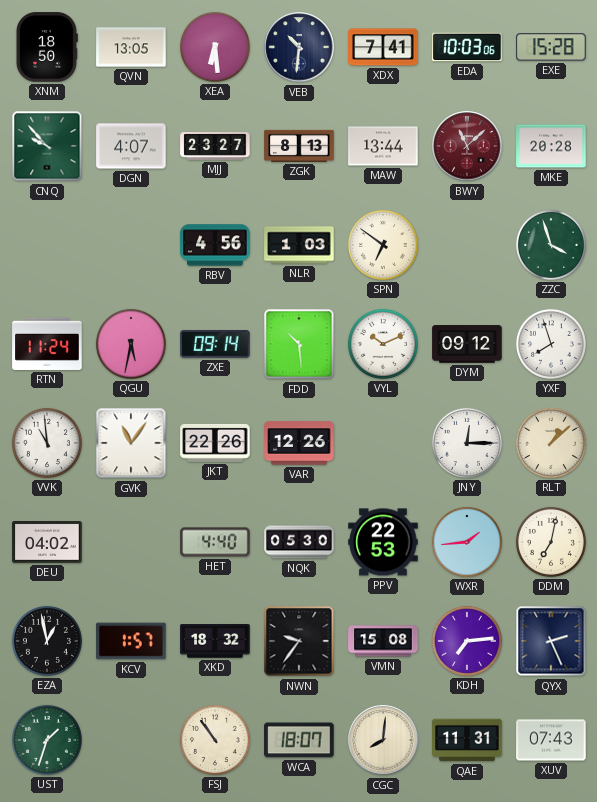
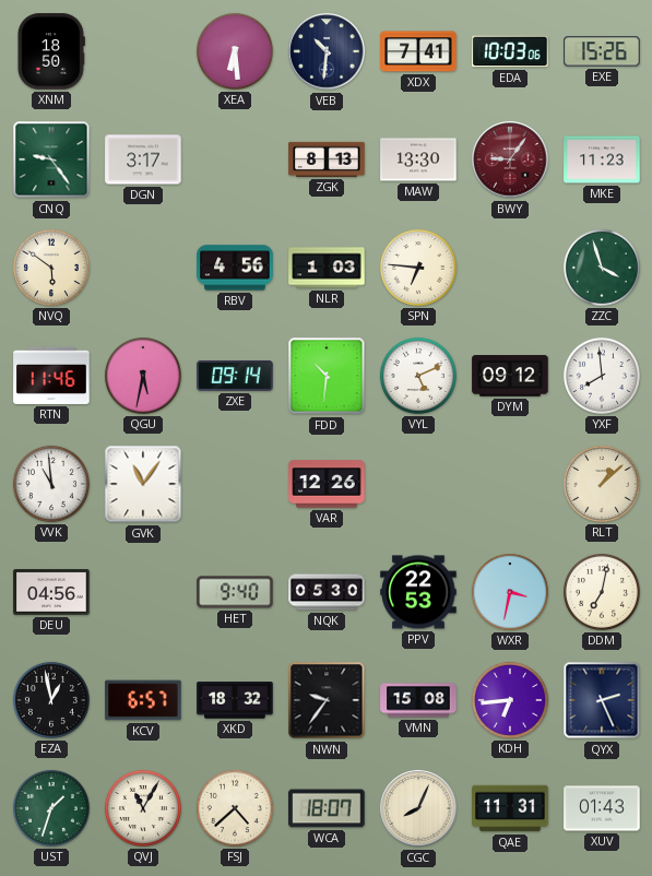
QVN: 13:05 -> none
EXE: 15:28 -> 15:26
CNQ: 9:53 -> 9:24
DGN: 4:07 -> 3:17
MJJ: 23:27 -> none
MAW: 13:44 -> 13:30
BWY: 11:08 -> 9:06
MKE: 20:28 -> 11:23
NVQ: none -> 5:51
SPN: 6:51 -> 6:46
RTN: 11:24 -> 11:46
FDD: 10:29 -> 10:31
VYL: 10:11 -> 5:11
YXF: 7:57 -> 7:59
JKT: 22:26 -> none
JNY: 12:15 -> none
DEU: 04:02 -> 04:56
HET: 4:40 -> 9:40
WXR: 1:44 -> 3:32
KCV: 1:57 -> 6:57
KDH: 7:14 -> 6:44
QVJ: none -> 11:05
FSJ: 10:54 -> 4:38
CGC: 8:01 -> 8:04
XUV: 07:43 -> 01:43
